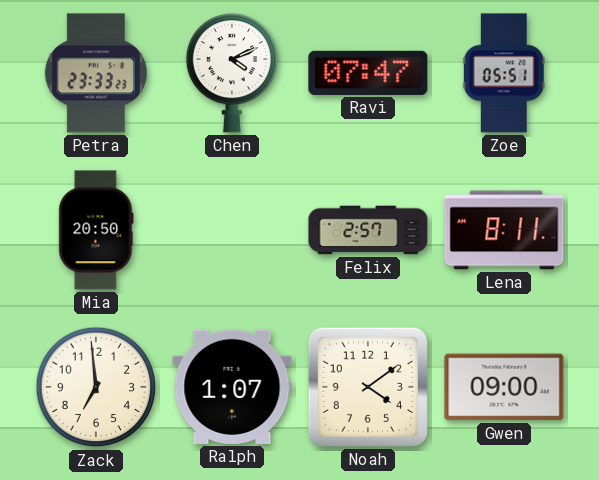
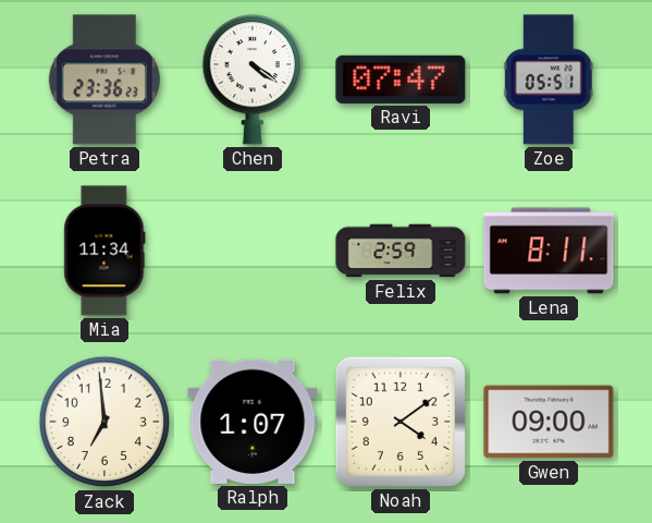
Petra: 23:33 -> 23:36
Chen: 4:11 -> 4:21
Mia: 20:50 -> 11:34
Felix: 2:57 -> 2:59
